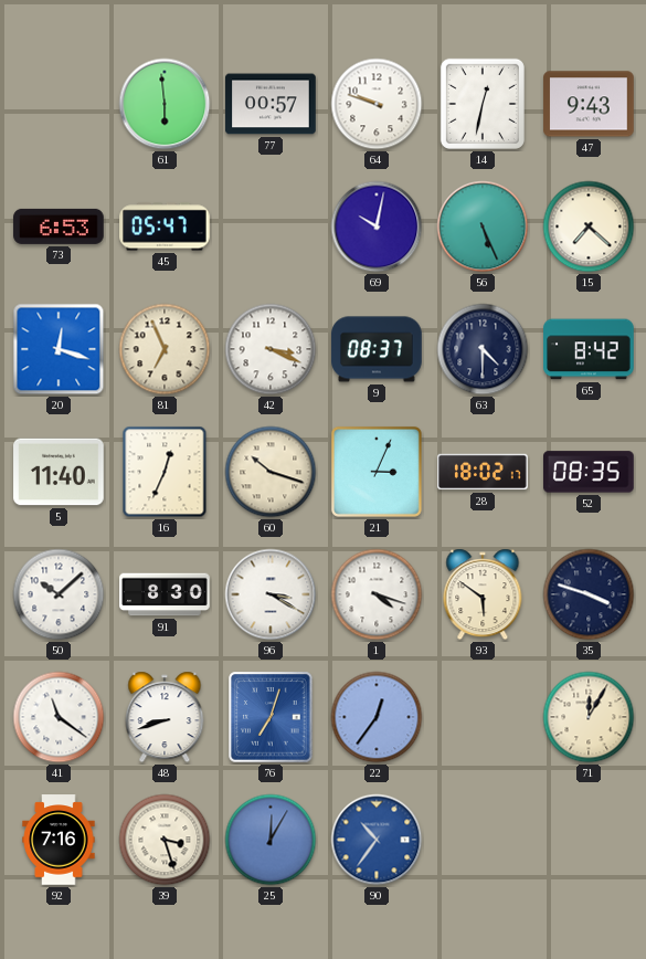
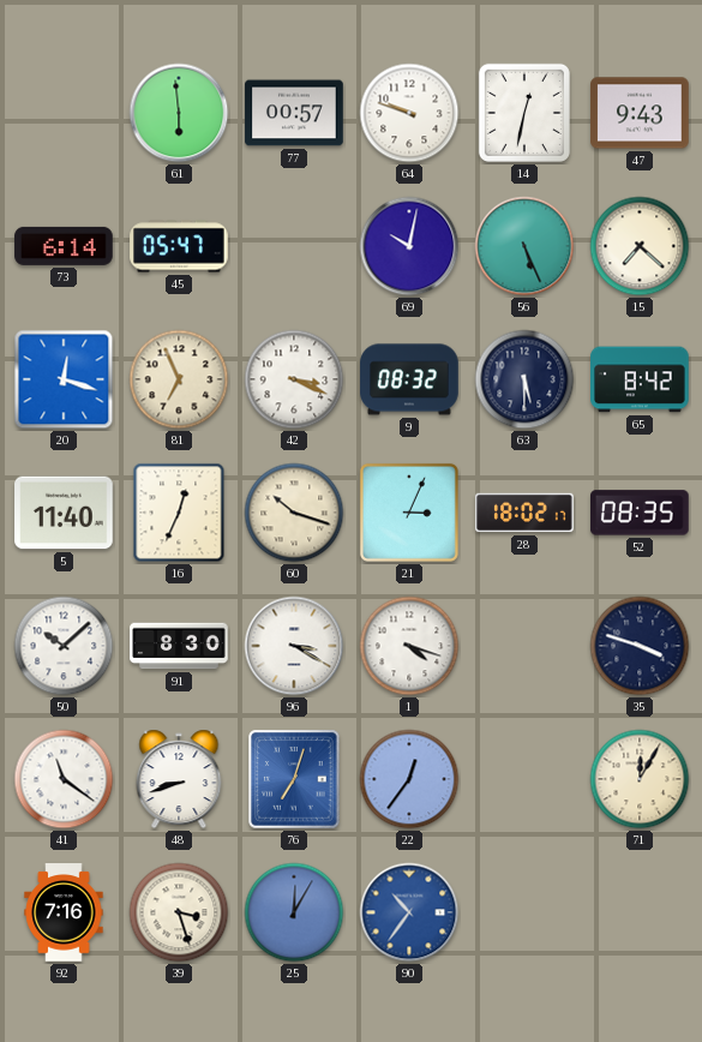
73: 6:53 -> 6:14
9: 08:37 -> 08:32
63: 4:30 -> 5:30
93: 5:51 -> none
